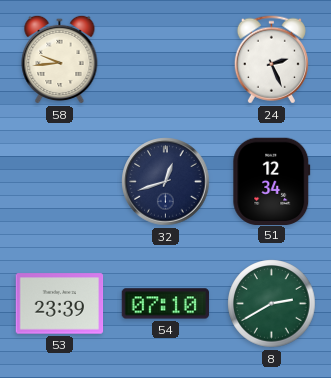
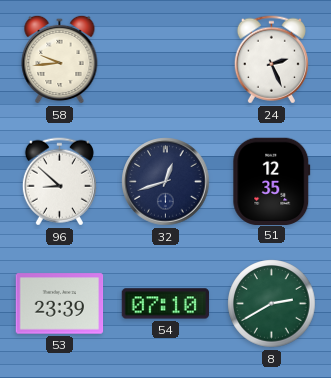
96: none -> 8:52
51: 12:34 -> 12:35
